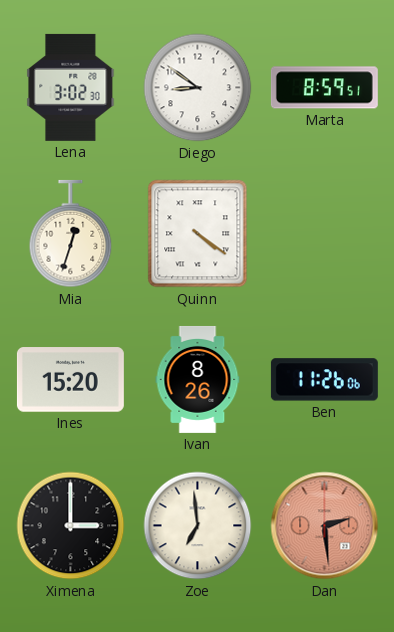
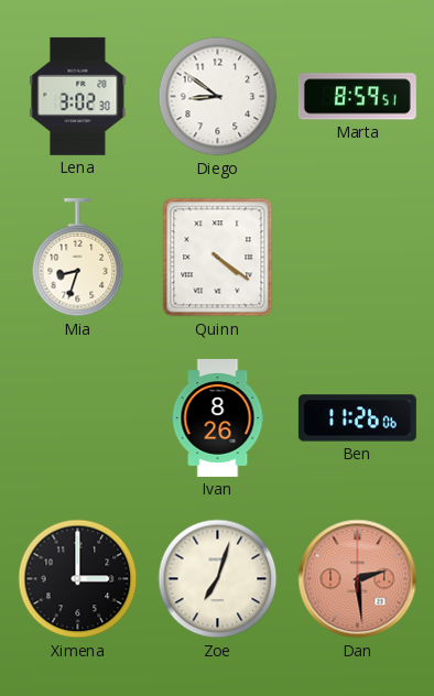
Mia: 12:33 -> 8:33
Ines: 15:20 -> none
Zoe: 6:59 -> 7:03
